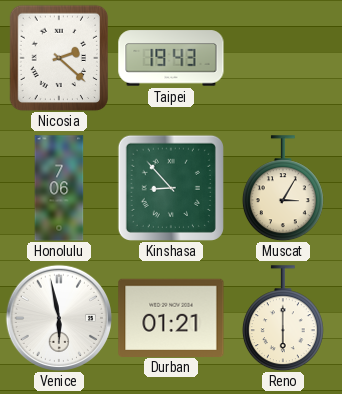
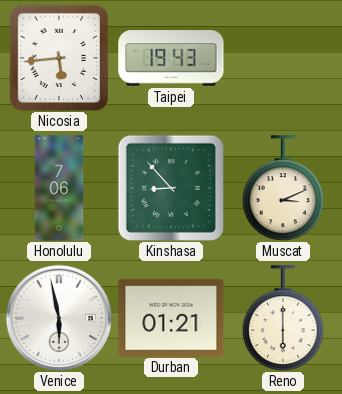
Nicosia: 2:22 -> 5:44
Muscat: 3:05 -> 3:11
